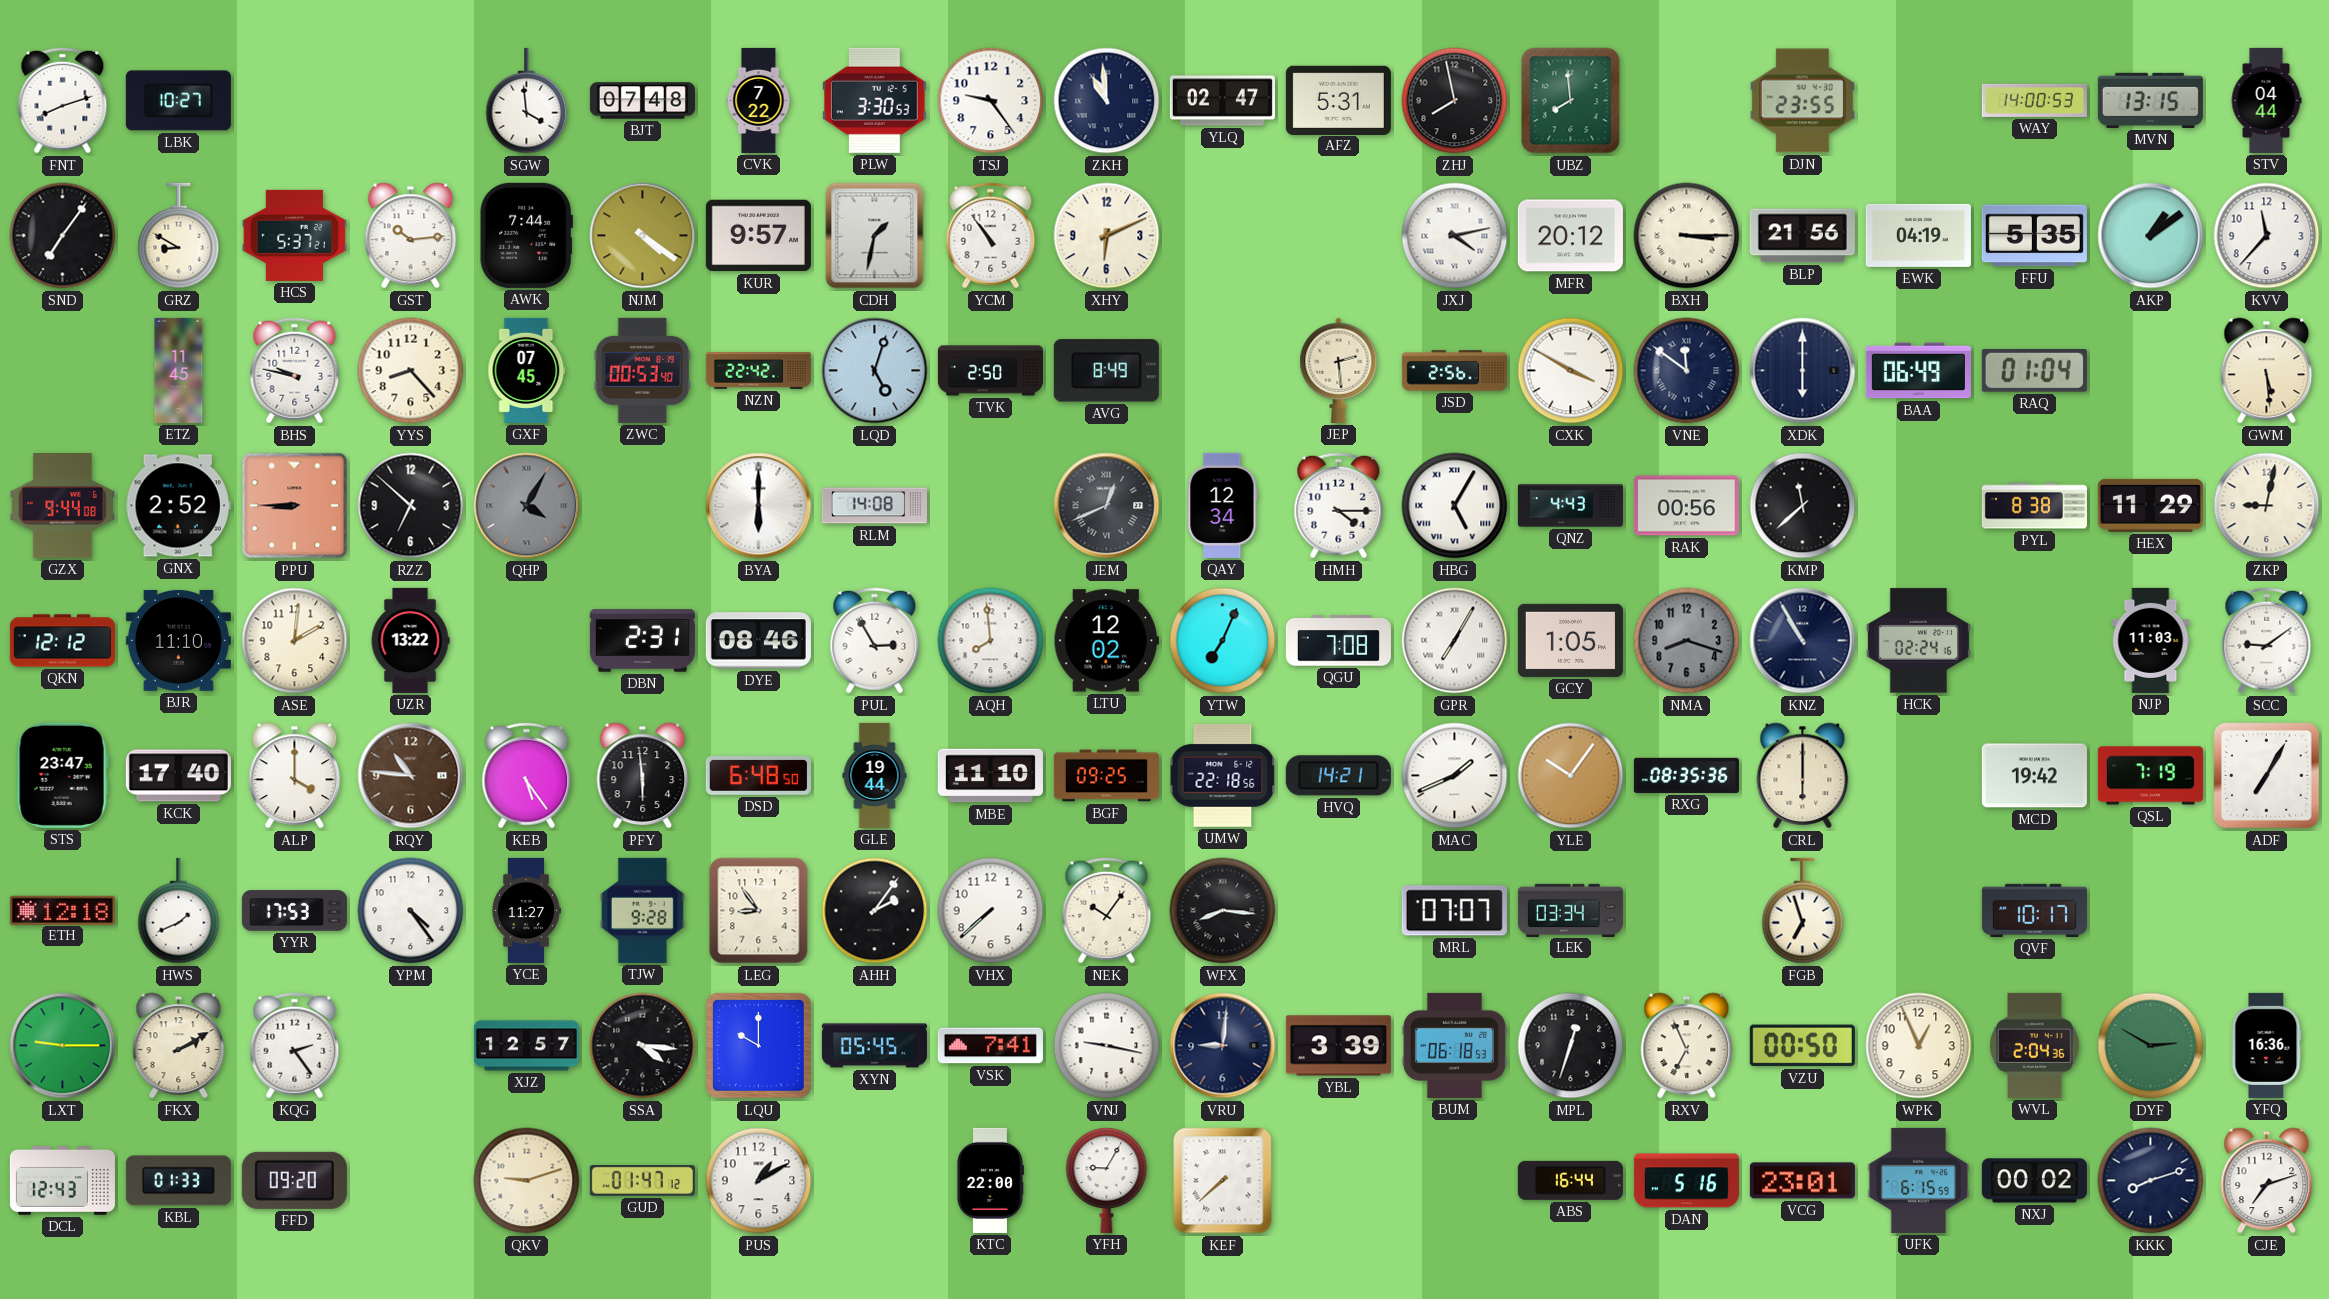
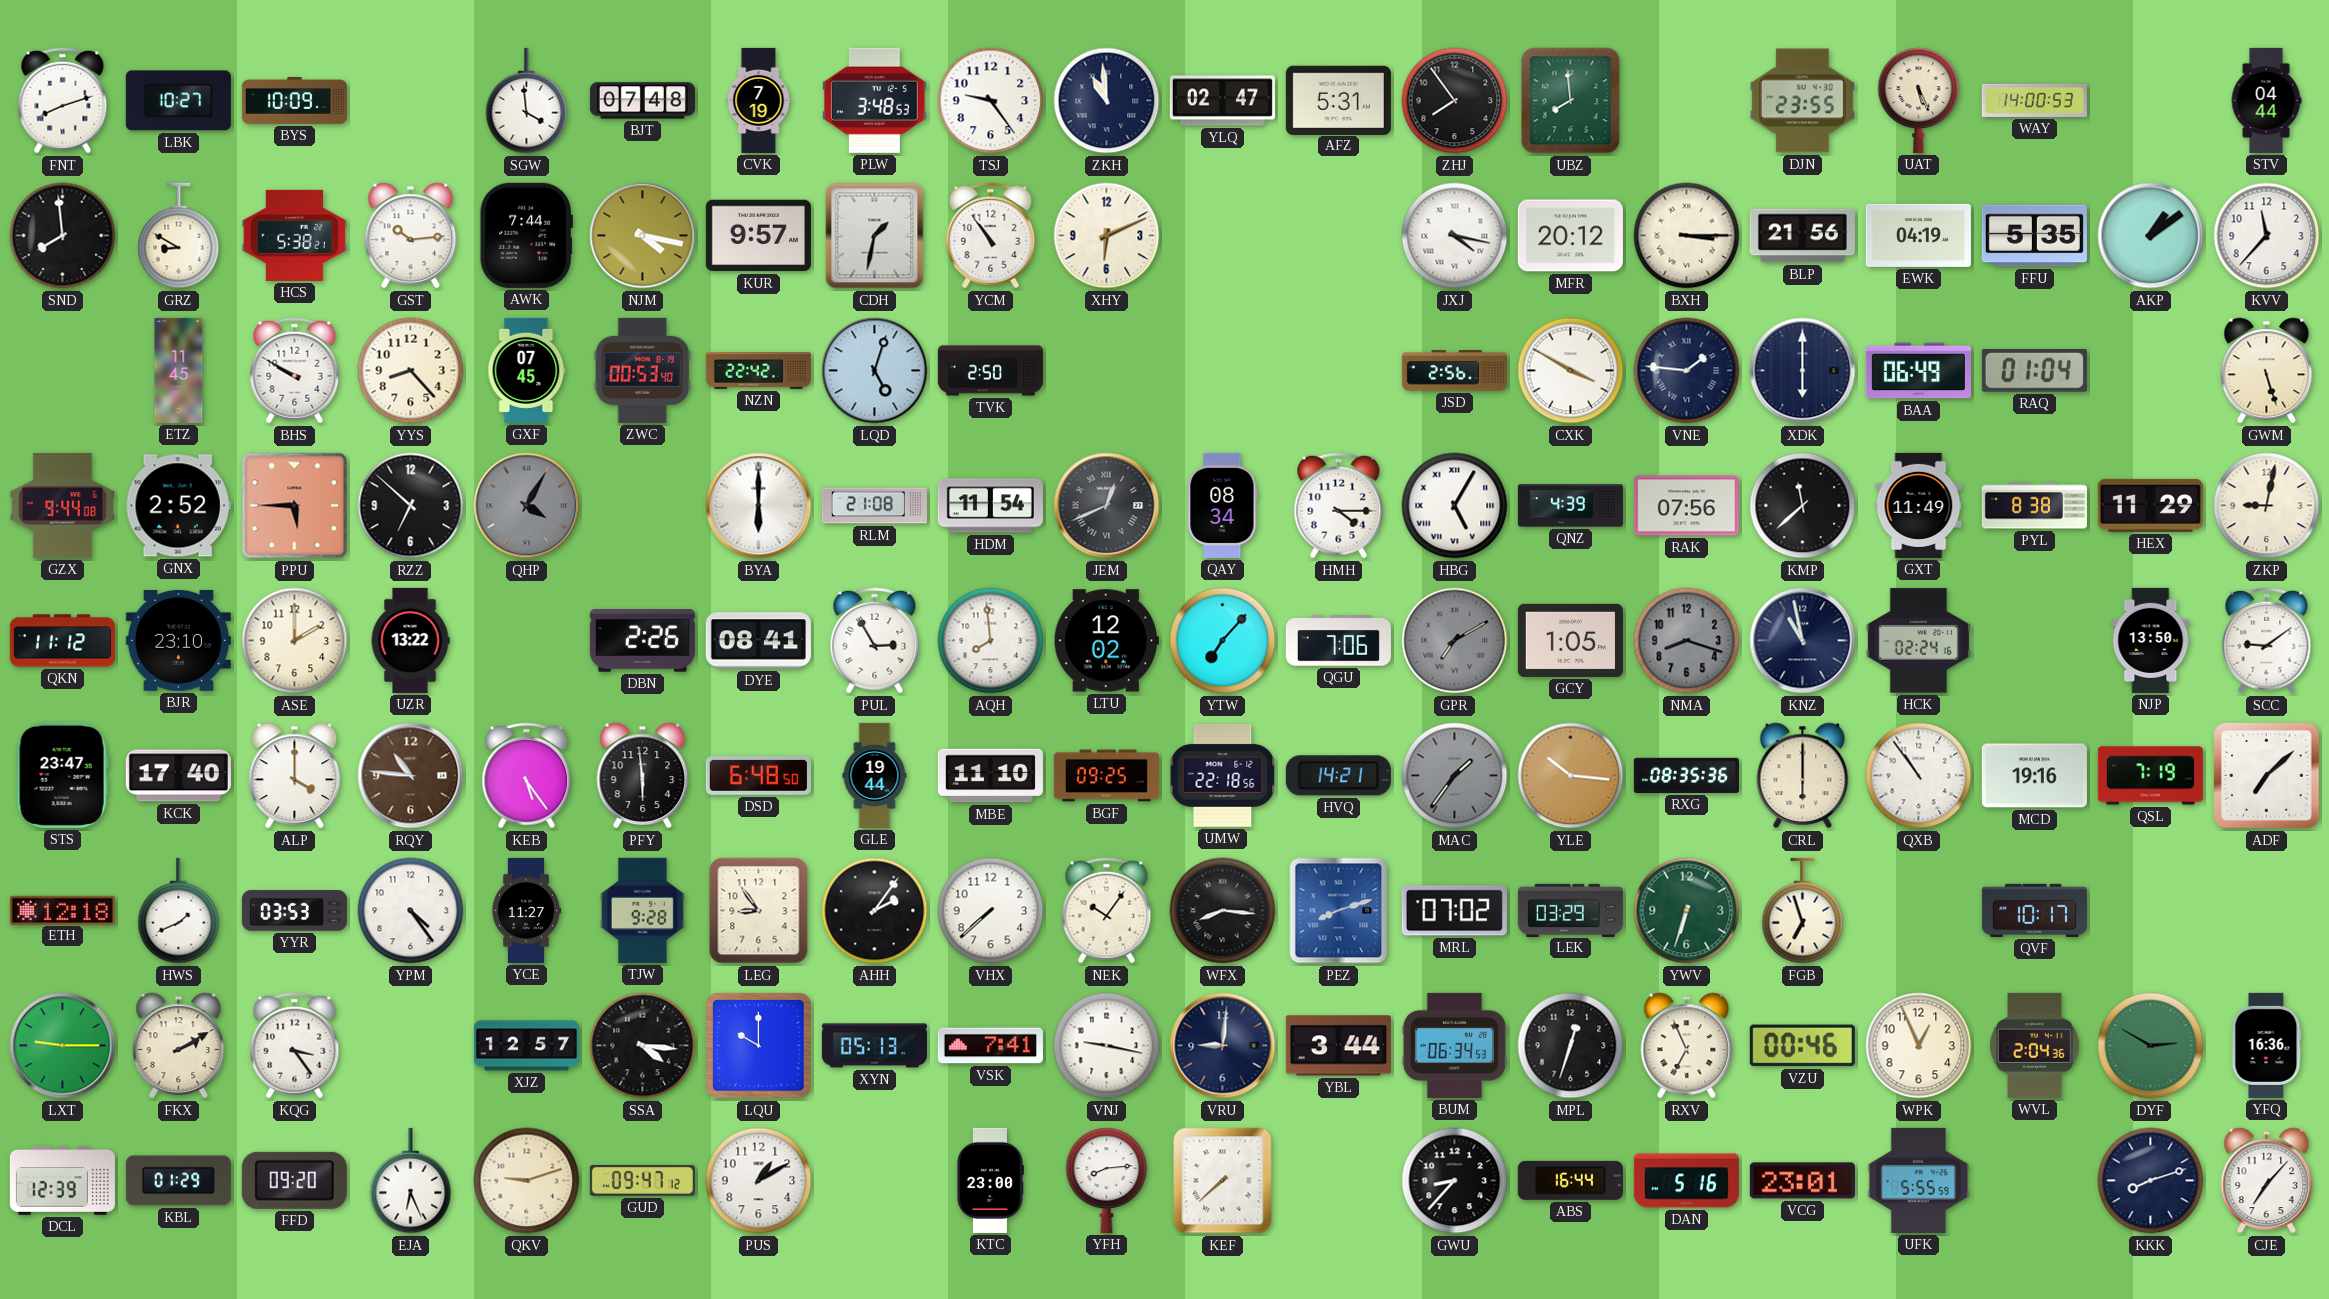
BYS: none -> 10:09
CVK: 7:22 -> 7:19
PLW: 3:30 -> 3:48
ZHJ: 7:58 -> 7:54
UAT: none -> 5:26
MVN: 13:15 -> none
SND: 7:06 -> 7:59
HCS: 5:37 -> 5:38
NJM: 4:21 -> 4:17
JXJ: 4:13 -> 4:17
BHS: 9:47 -> 9:50
AVG: 8:49 -> none
JEP: 2:29 -> none
VNE: 11:51 -> 1:46
GWM: 5:29 -> 5:27
PPU: 8:45 -> 5:45
RLM: 14:08 -> 21:08
HDM: none -> 11:54
QAY: 12:34 -> 08:34
QNZ: 4:43 -> 4:39
RAK: 00:56 -> 07:56
GXT: none -> 11:49
QKN: 12:12 -> 11:12
BJR: 11:10 -> 23:10
ASE: 2:01 -> 2:00
DBN: 2:31 -> 2:26
DYE: 08:46 -> 08:41
YTW: 7:04 -> 7:07
QGU: 7:08 -> 7:06
GPR: 7:05 -> 7:10
GPR dial: white -> grey
KNZ: 10:55 -> 10:58
NJP: 11:03 -> 13:50
MAC: 1:41 -> 1:36
MAC dial: white -> grey
YLE: 10:06 -> 10:16
QXB: none -> 10:54
MCD: 19:42 -> 19:16
ADF: 7:05 -> 7:08
YYR: 17:53 -> 03:53
PEZ: none -> 8:12
MRL: 07:07 -> 07:02
LEK: 03:34 -> 03:29
YWV: none -> 6:33
KQG: 2:24 -> 3:24
XYN: 05:45 -> 05:13
YBL: 3:39 -> 3:44
BUM: 06:18 -> 06:34
VZU: 00:50 -> 00:46
DCL: 12:43 -> 12:39
KBL: 01:33 -> 01:29
EJA: none -> 6:26
GUD: 01:47 -> 09:47
KTC: 22:00 -> 23:00
YFH: 9:05 -> 8:14
GWU: none -> 8:37
UFK: 6:15 -> 5:55
NXJ: 00:02 -> none
CJE: 7:12 -> 7:07
